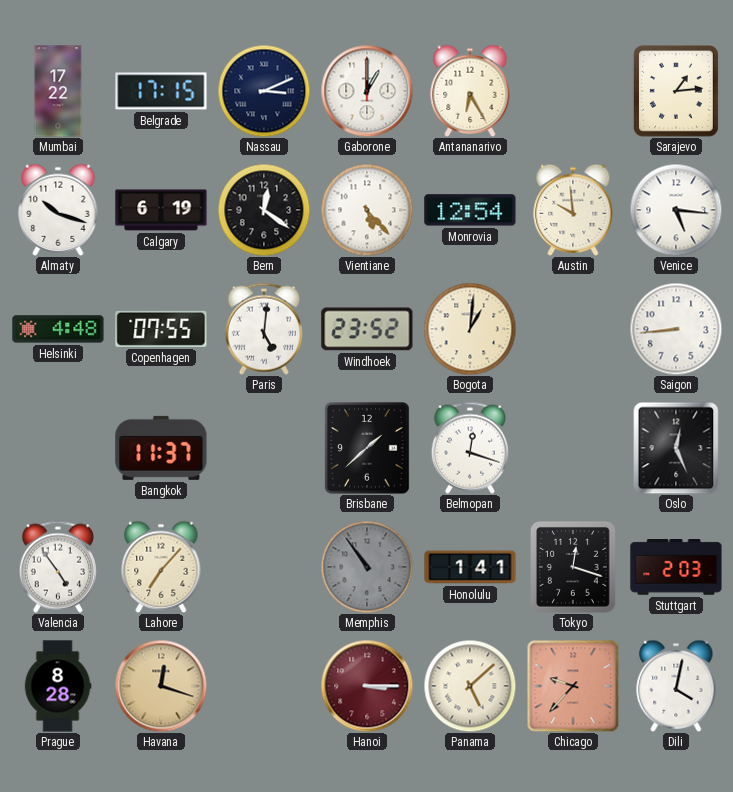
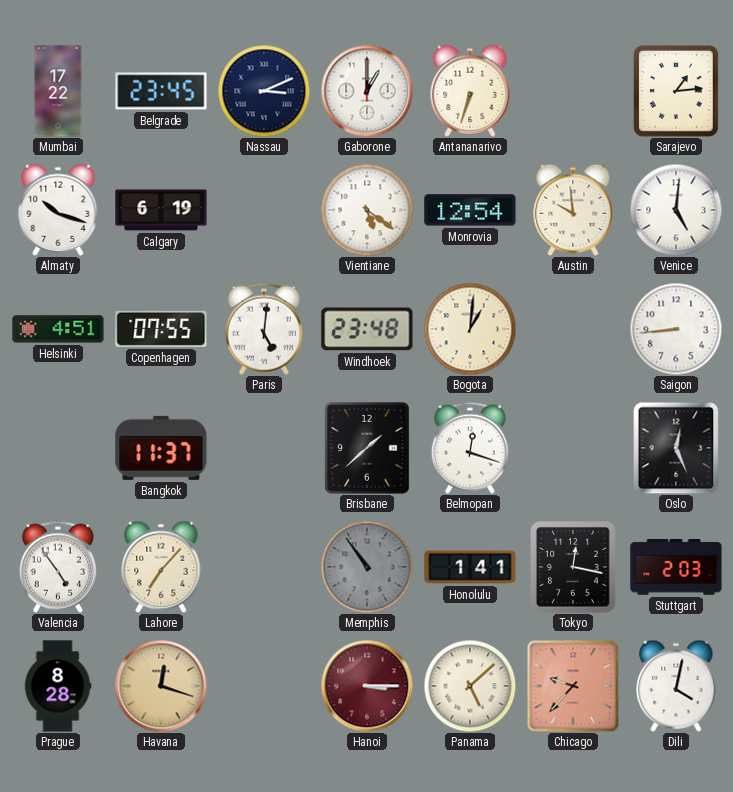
Belgrade: 17:15 -> 23:45
Antananarivo: 6:25 -> 6:33
Bern: 12:21 -> none
Vientiane: 5:23 -> 5:21
Venice: 5:16 -> 5:01
Helsinki: 4:48 -> 4:51
Windhoek: 23:52 -> 23:48
Tokyo: 12:18 -> 12:17
